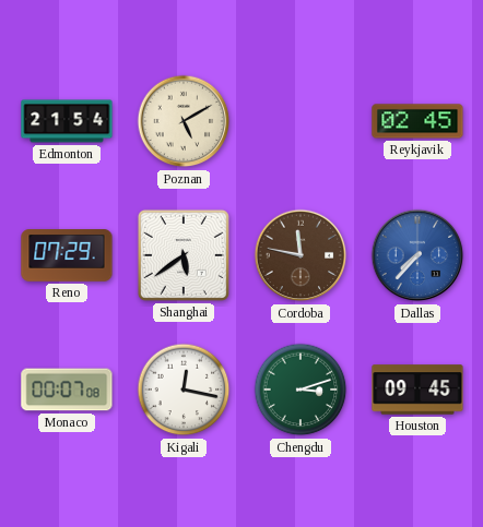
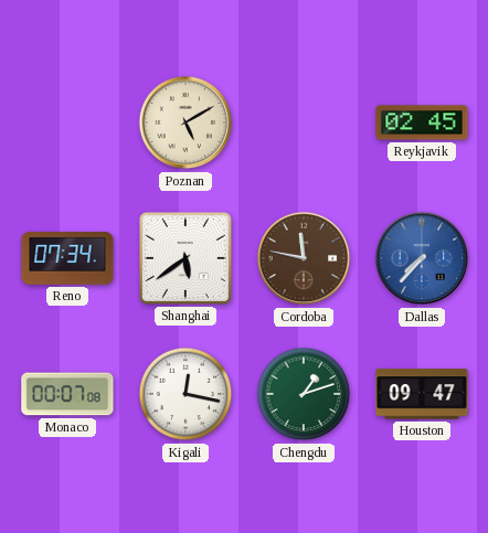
Edmonton: 21:54 -> none
Reno: 07:29 -> 07:34
Chengdu: 3:12 -> 1:12
Houston: 09:45 -> 09:47
